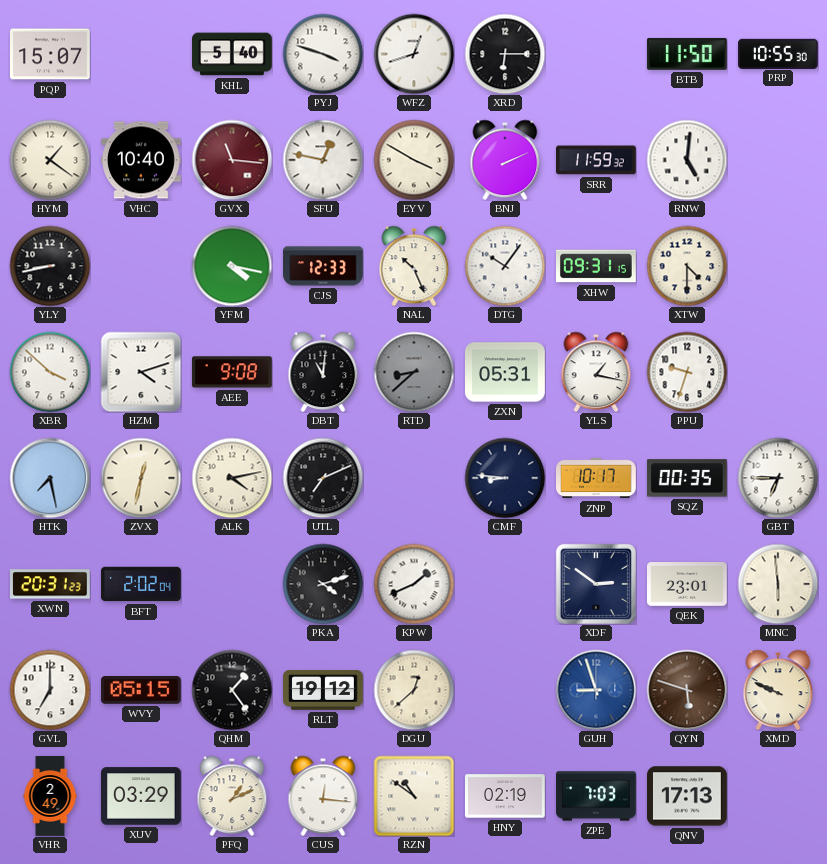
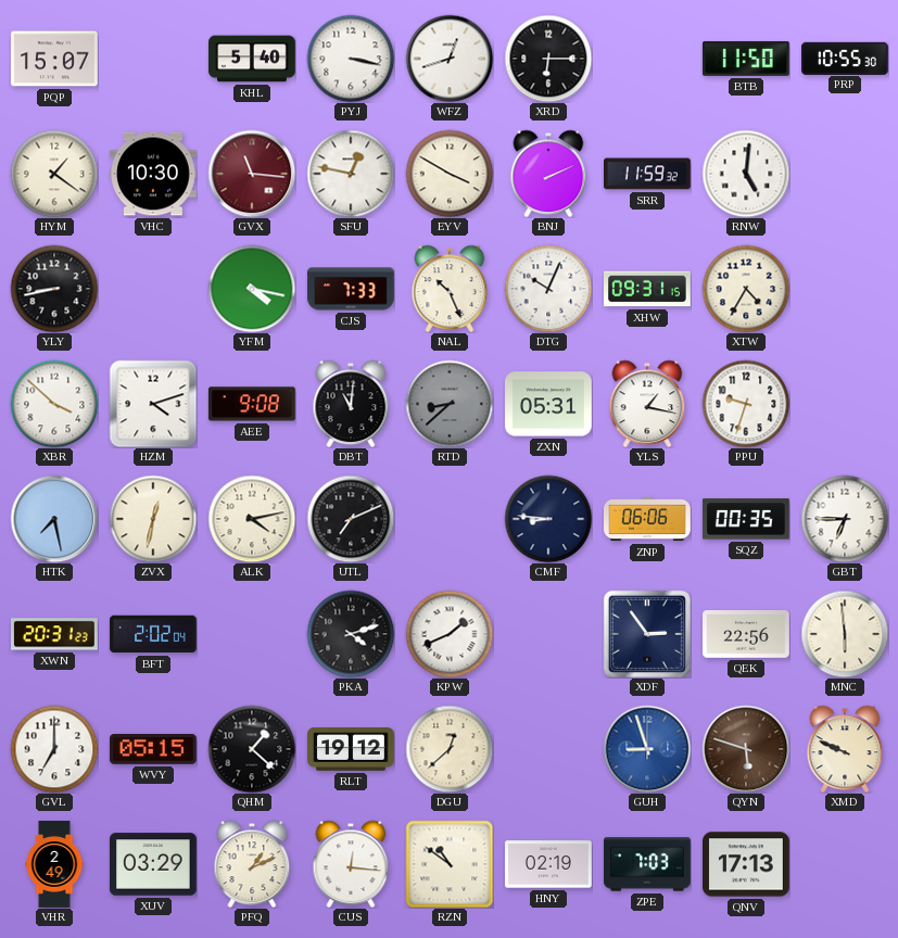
PYJ: 3:48 -> 3:17
VHC: 10:40 -> 10:30
CJS: 12:33 -> 7:33
DTG: 10:06 -> 10:04
XTW: 4:30 -> 4:35
ZNP: 10:17 -> 06:06
XDF: 2:51 -> 2:54
QEK: 23:01 -> 22:56
QHM: 1:24 -> 1:22
